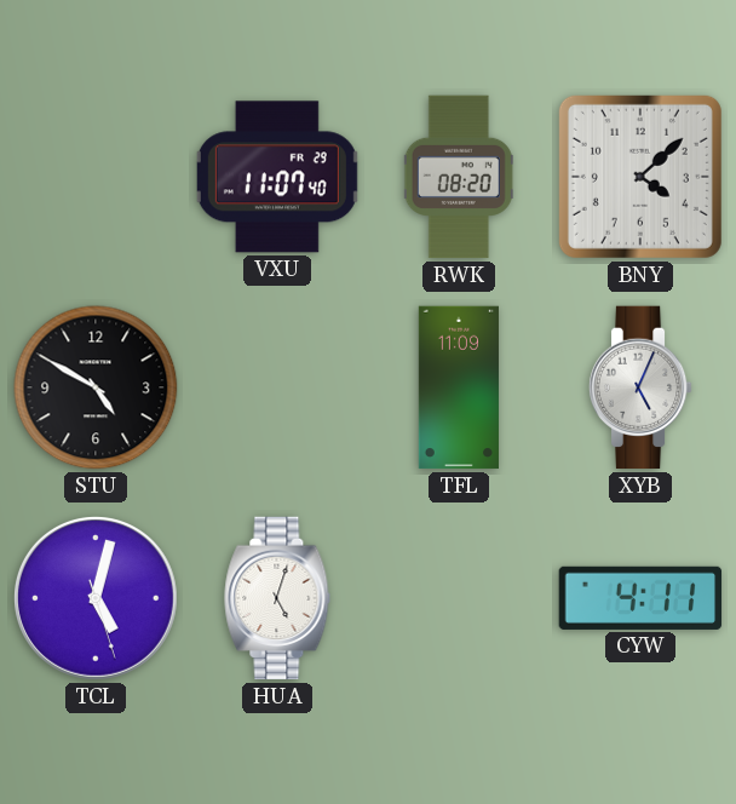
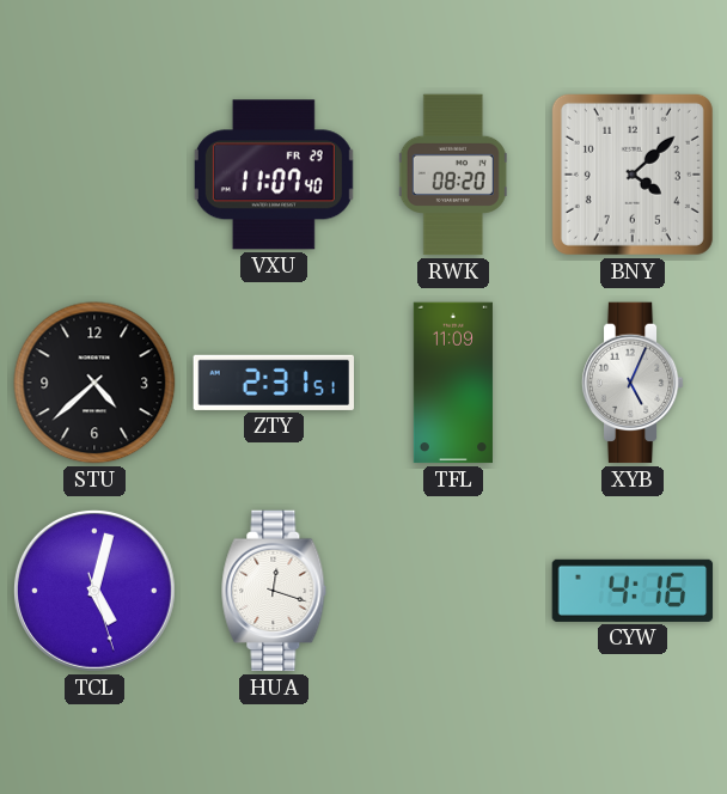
STU: 4:50 -> 4:38
ZTY: none -> 2:31
HUA: 5:03 -> 12:18
CYW: 4:11 -> 4:16
